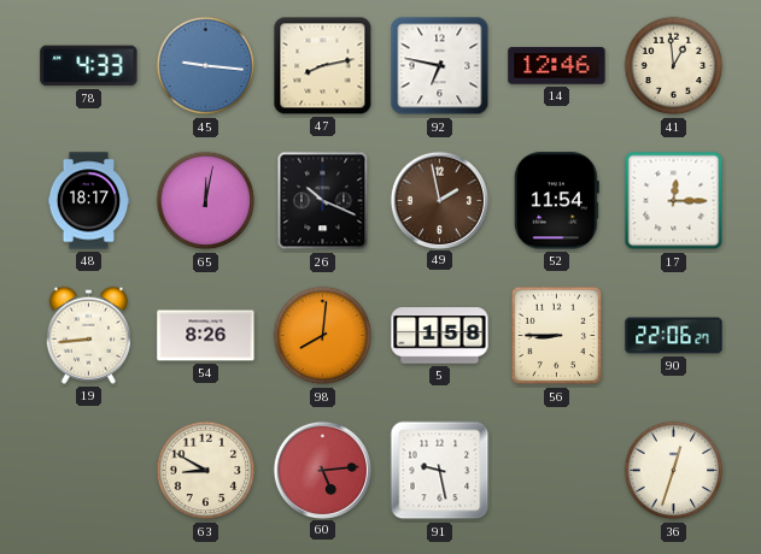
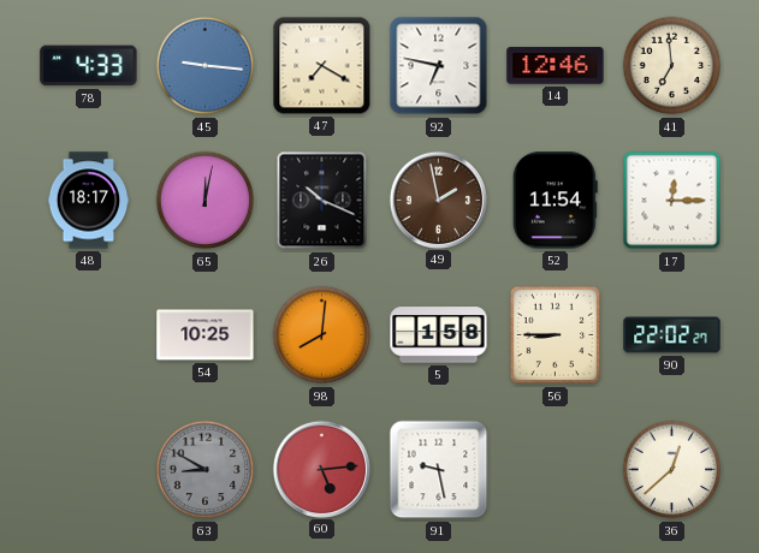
47: 8:13 -> 7:20
41: 12:59 -> 6:59
19: 8:44 -> none
54: 8:26 -> 10:25
90: 22:06 -> 22:02
63 dial: cream -> grey
36: 12:33 -> 12:38
